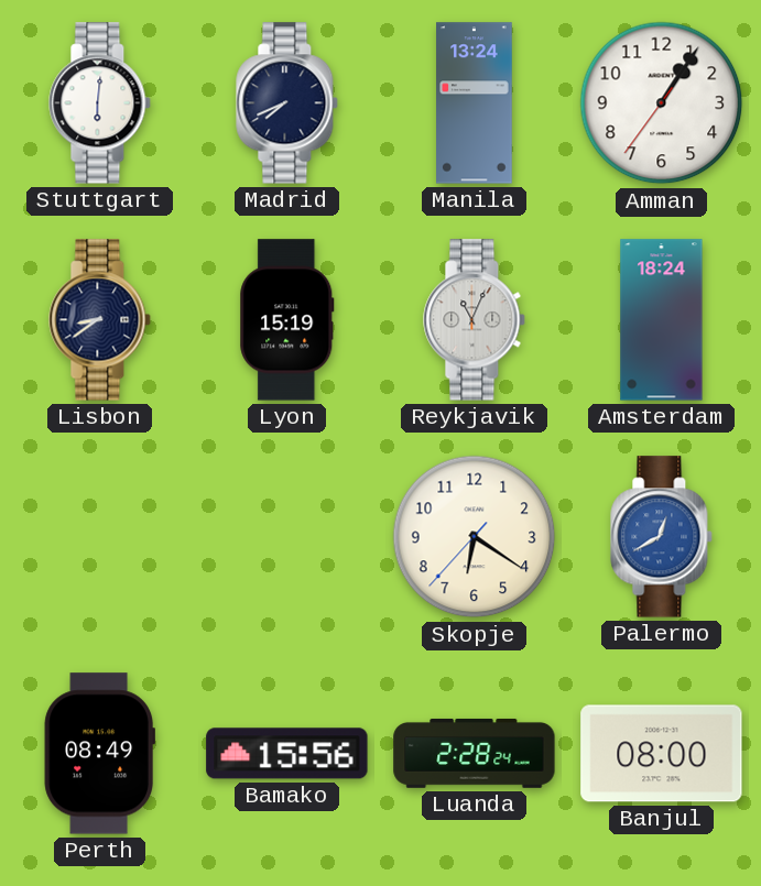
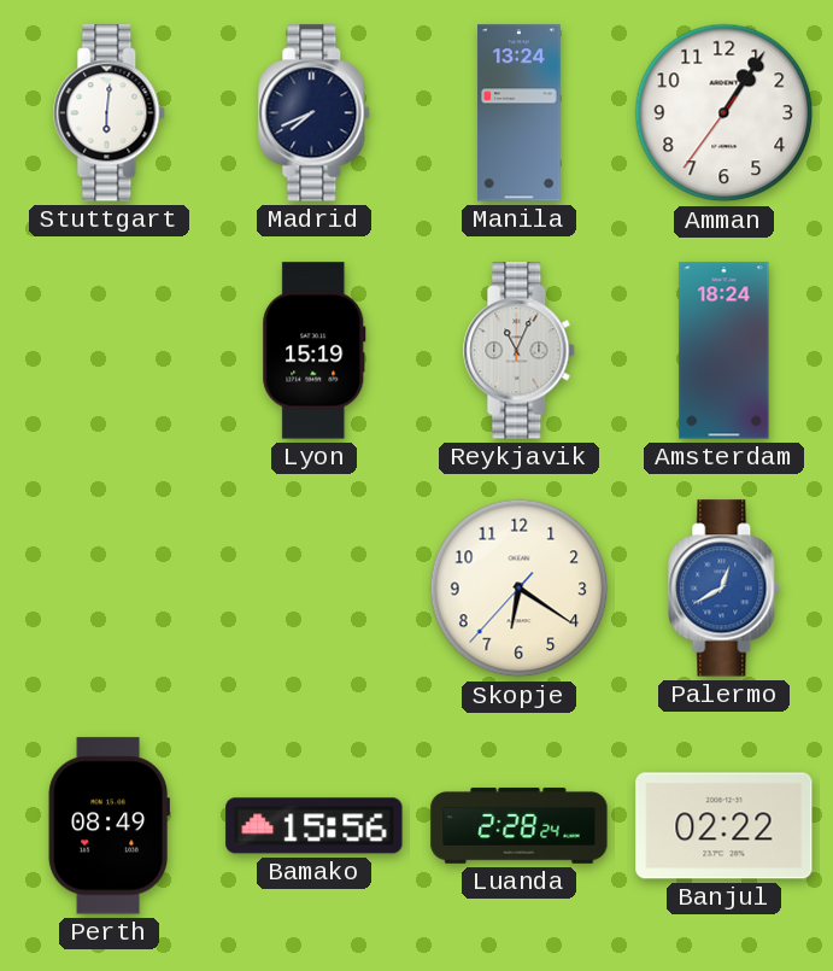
Lisbon: 8:39 -> none
Banjul: 08:00 -> 02:22
